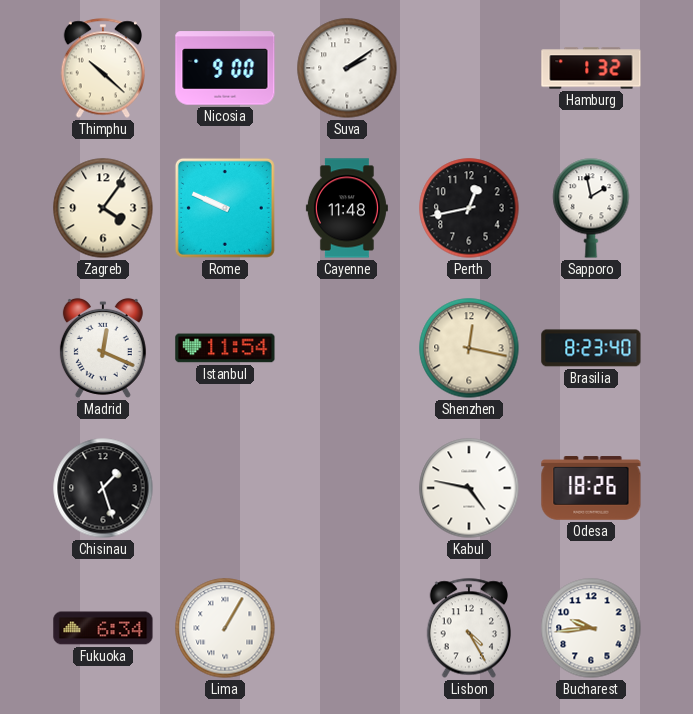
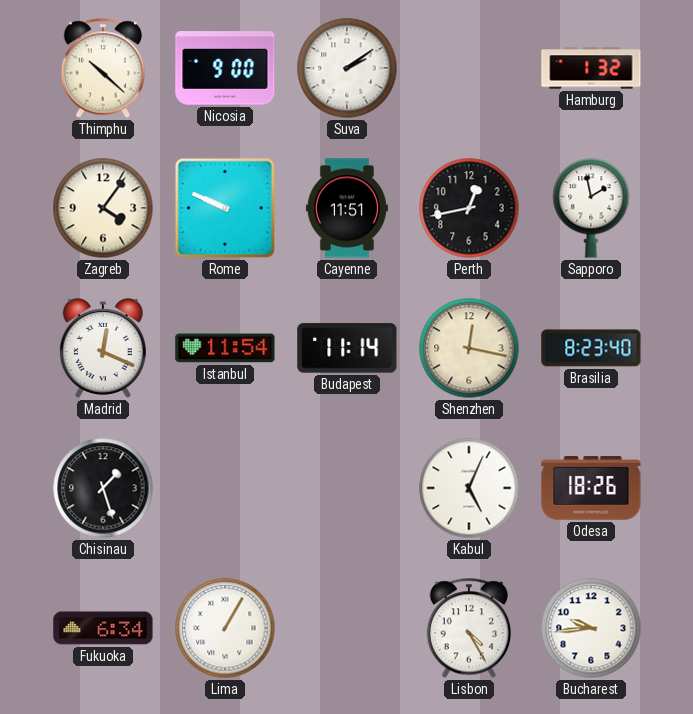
Cayenne: 11:48 -> 11:51
Budapest: none -> 11:14
Kabul: 4:47 -> 5:04
